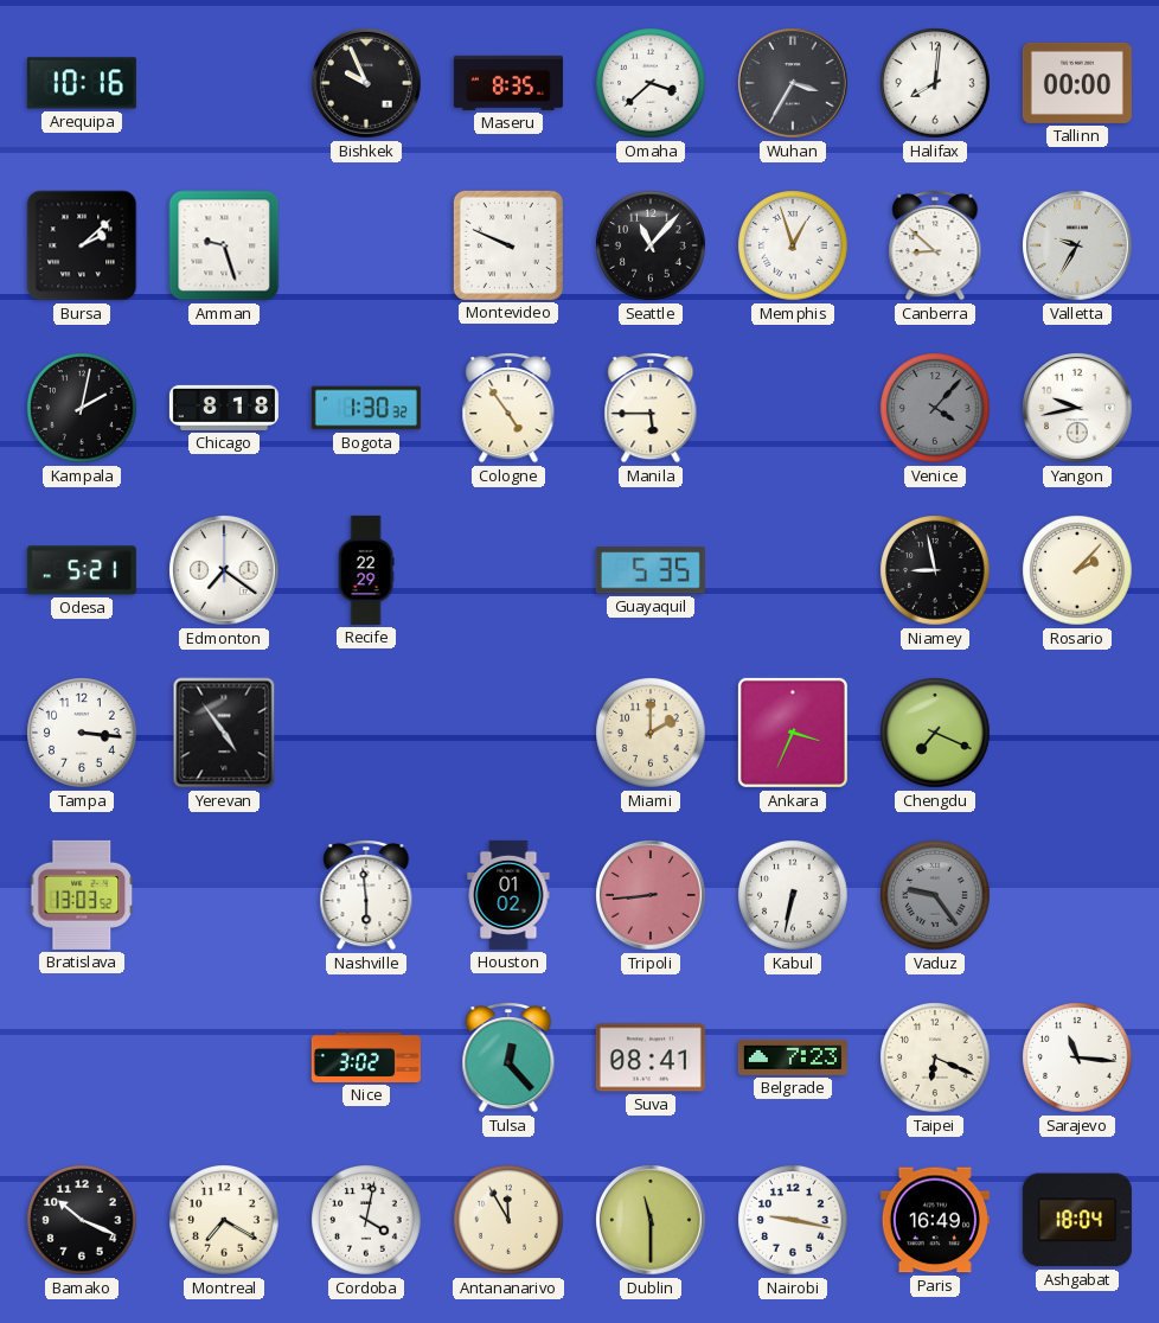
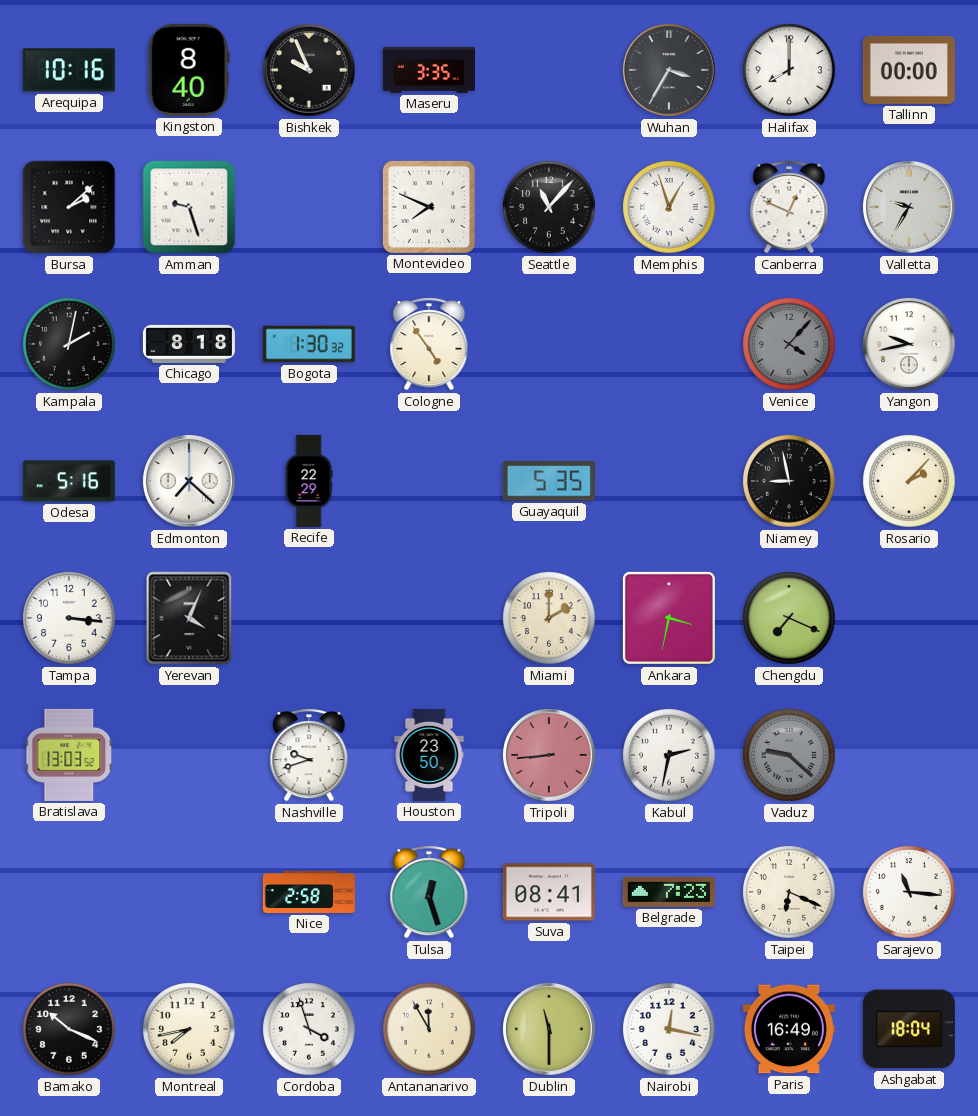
Kingston: none -> 8:40
Maseru: 8:35 -> 3:35
Omaha: 3:38 -> none
Halifax: 8:01 -> 8:00
Montevideo: 9:49 -> 7:49
Canberra: 8:52 -> 12:49
Manila: 5:45 -> none
Odesa: 5:21 -> 5:16
Edmonton: 7:21 -> 7:22
Yerevan: 4:54 -> 4:04
Ankara: 3:34 -> 3:32
Nashville: 5:59 -> 9:42
Houston: 01:02 -> 23:50
Kabul: 6:32 -> 2:32
Vaduz: 9:24 -> 9:22
Nice: 3:02 -> 2:58
Tulsa: 12:23 -> 12:27
Montreal: 7:20 -> 7:43
Cordoba: 4:02 -> 3:57
Nairobi: 9:17 -> 12:17
